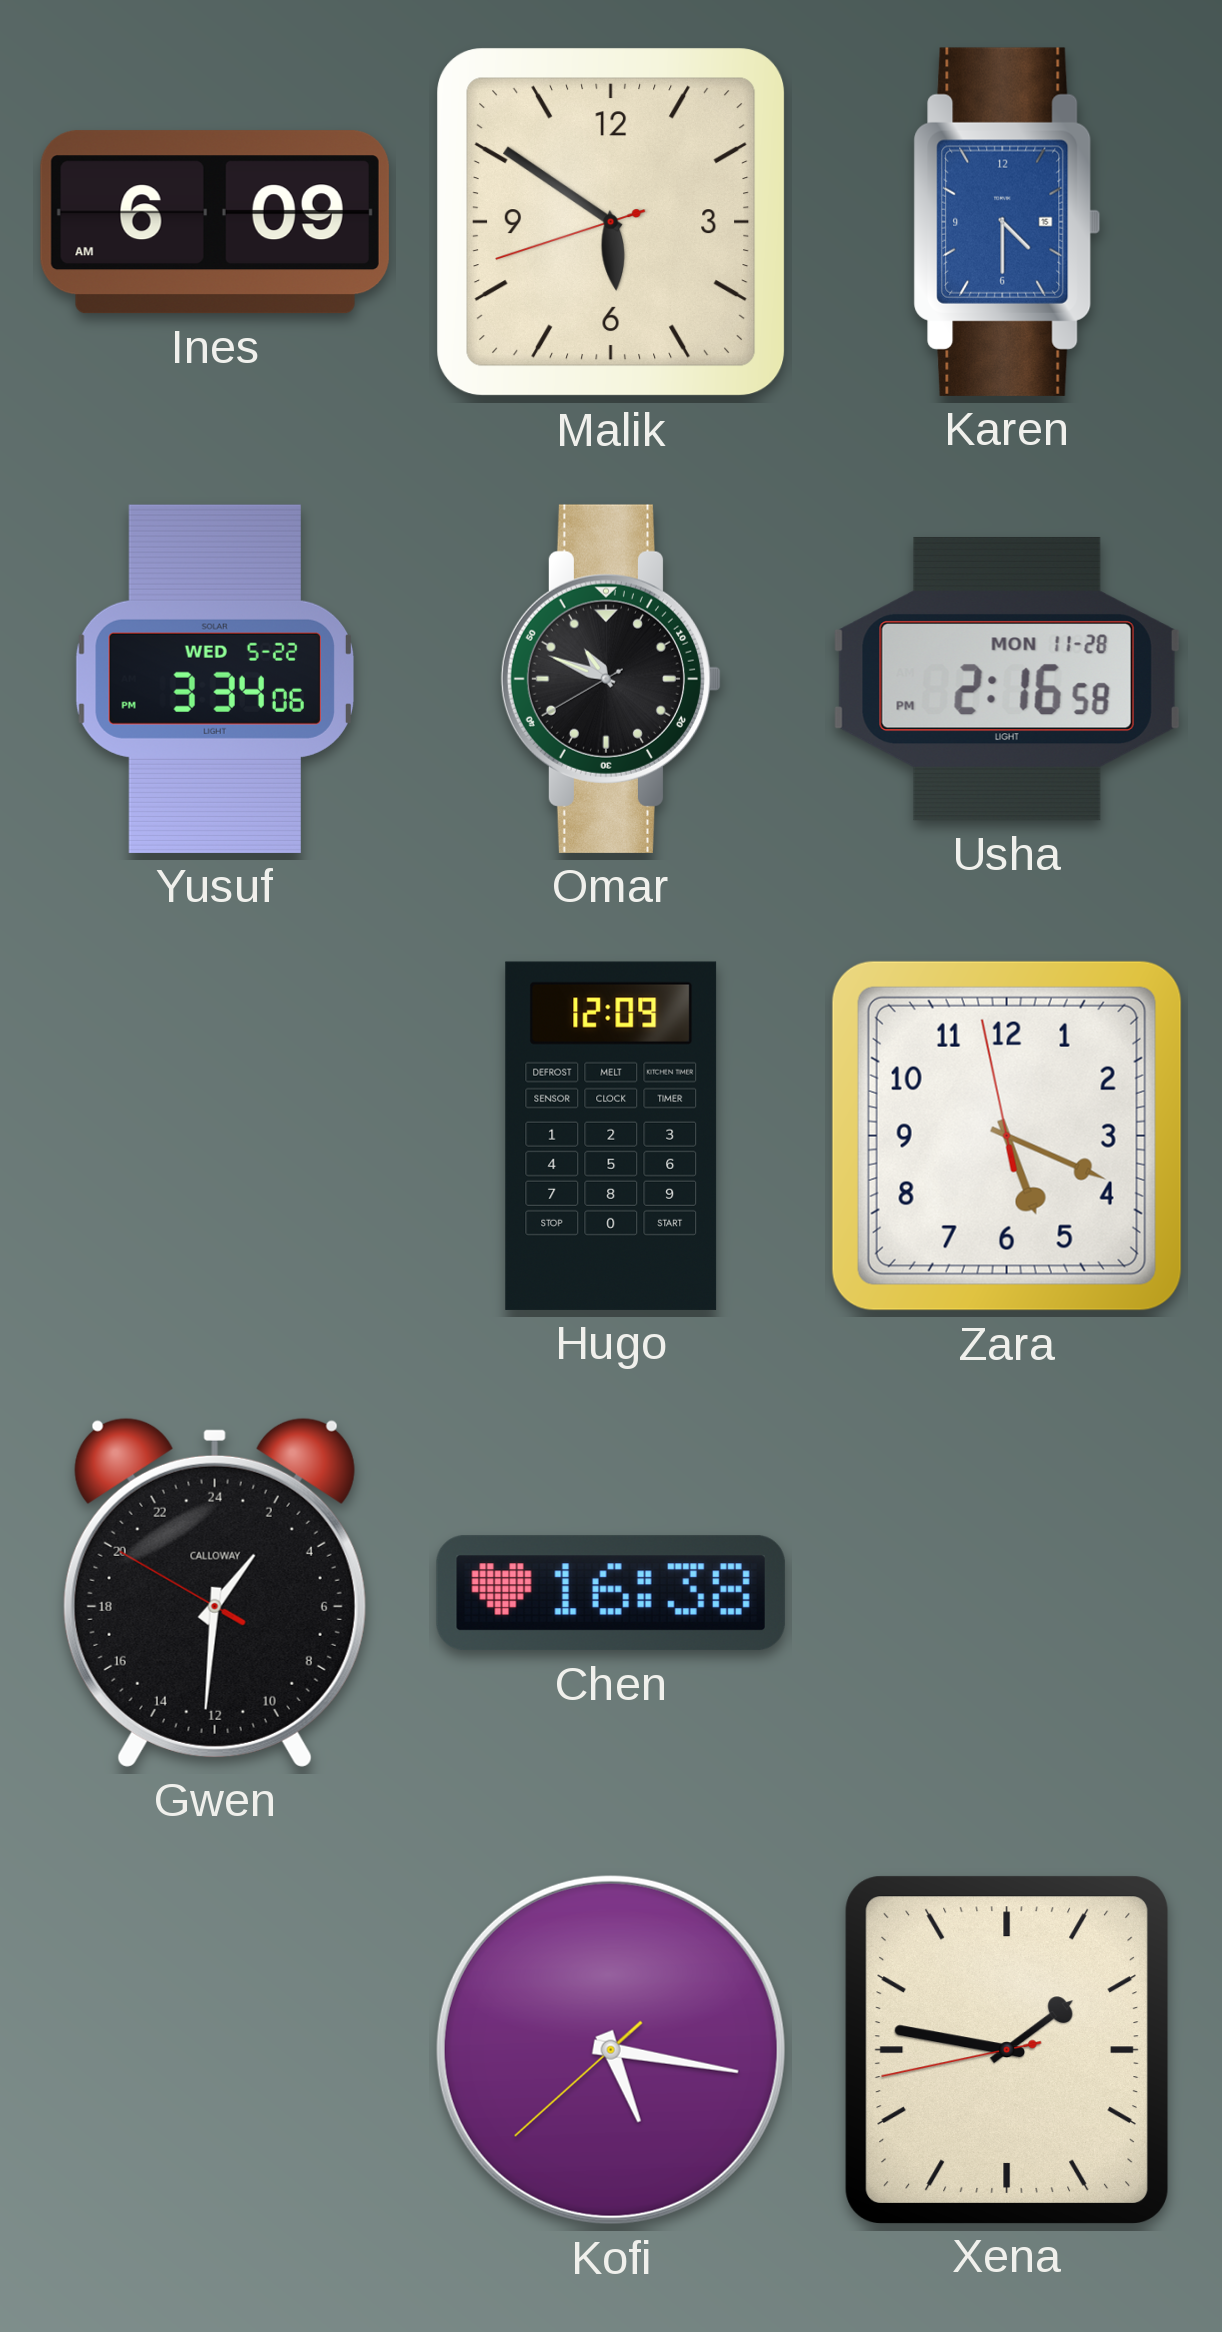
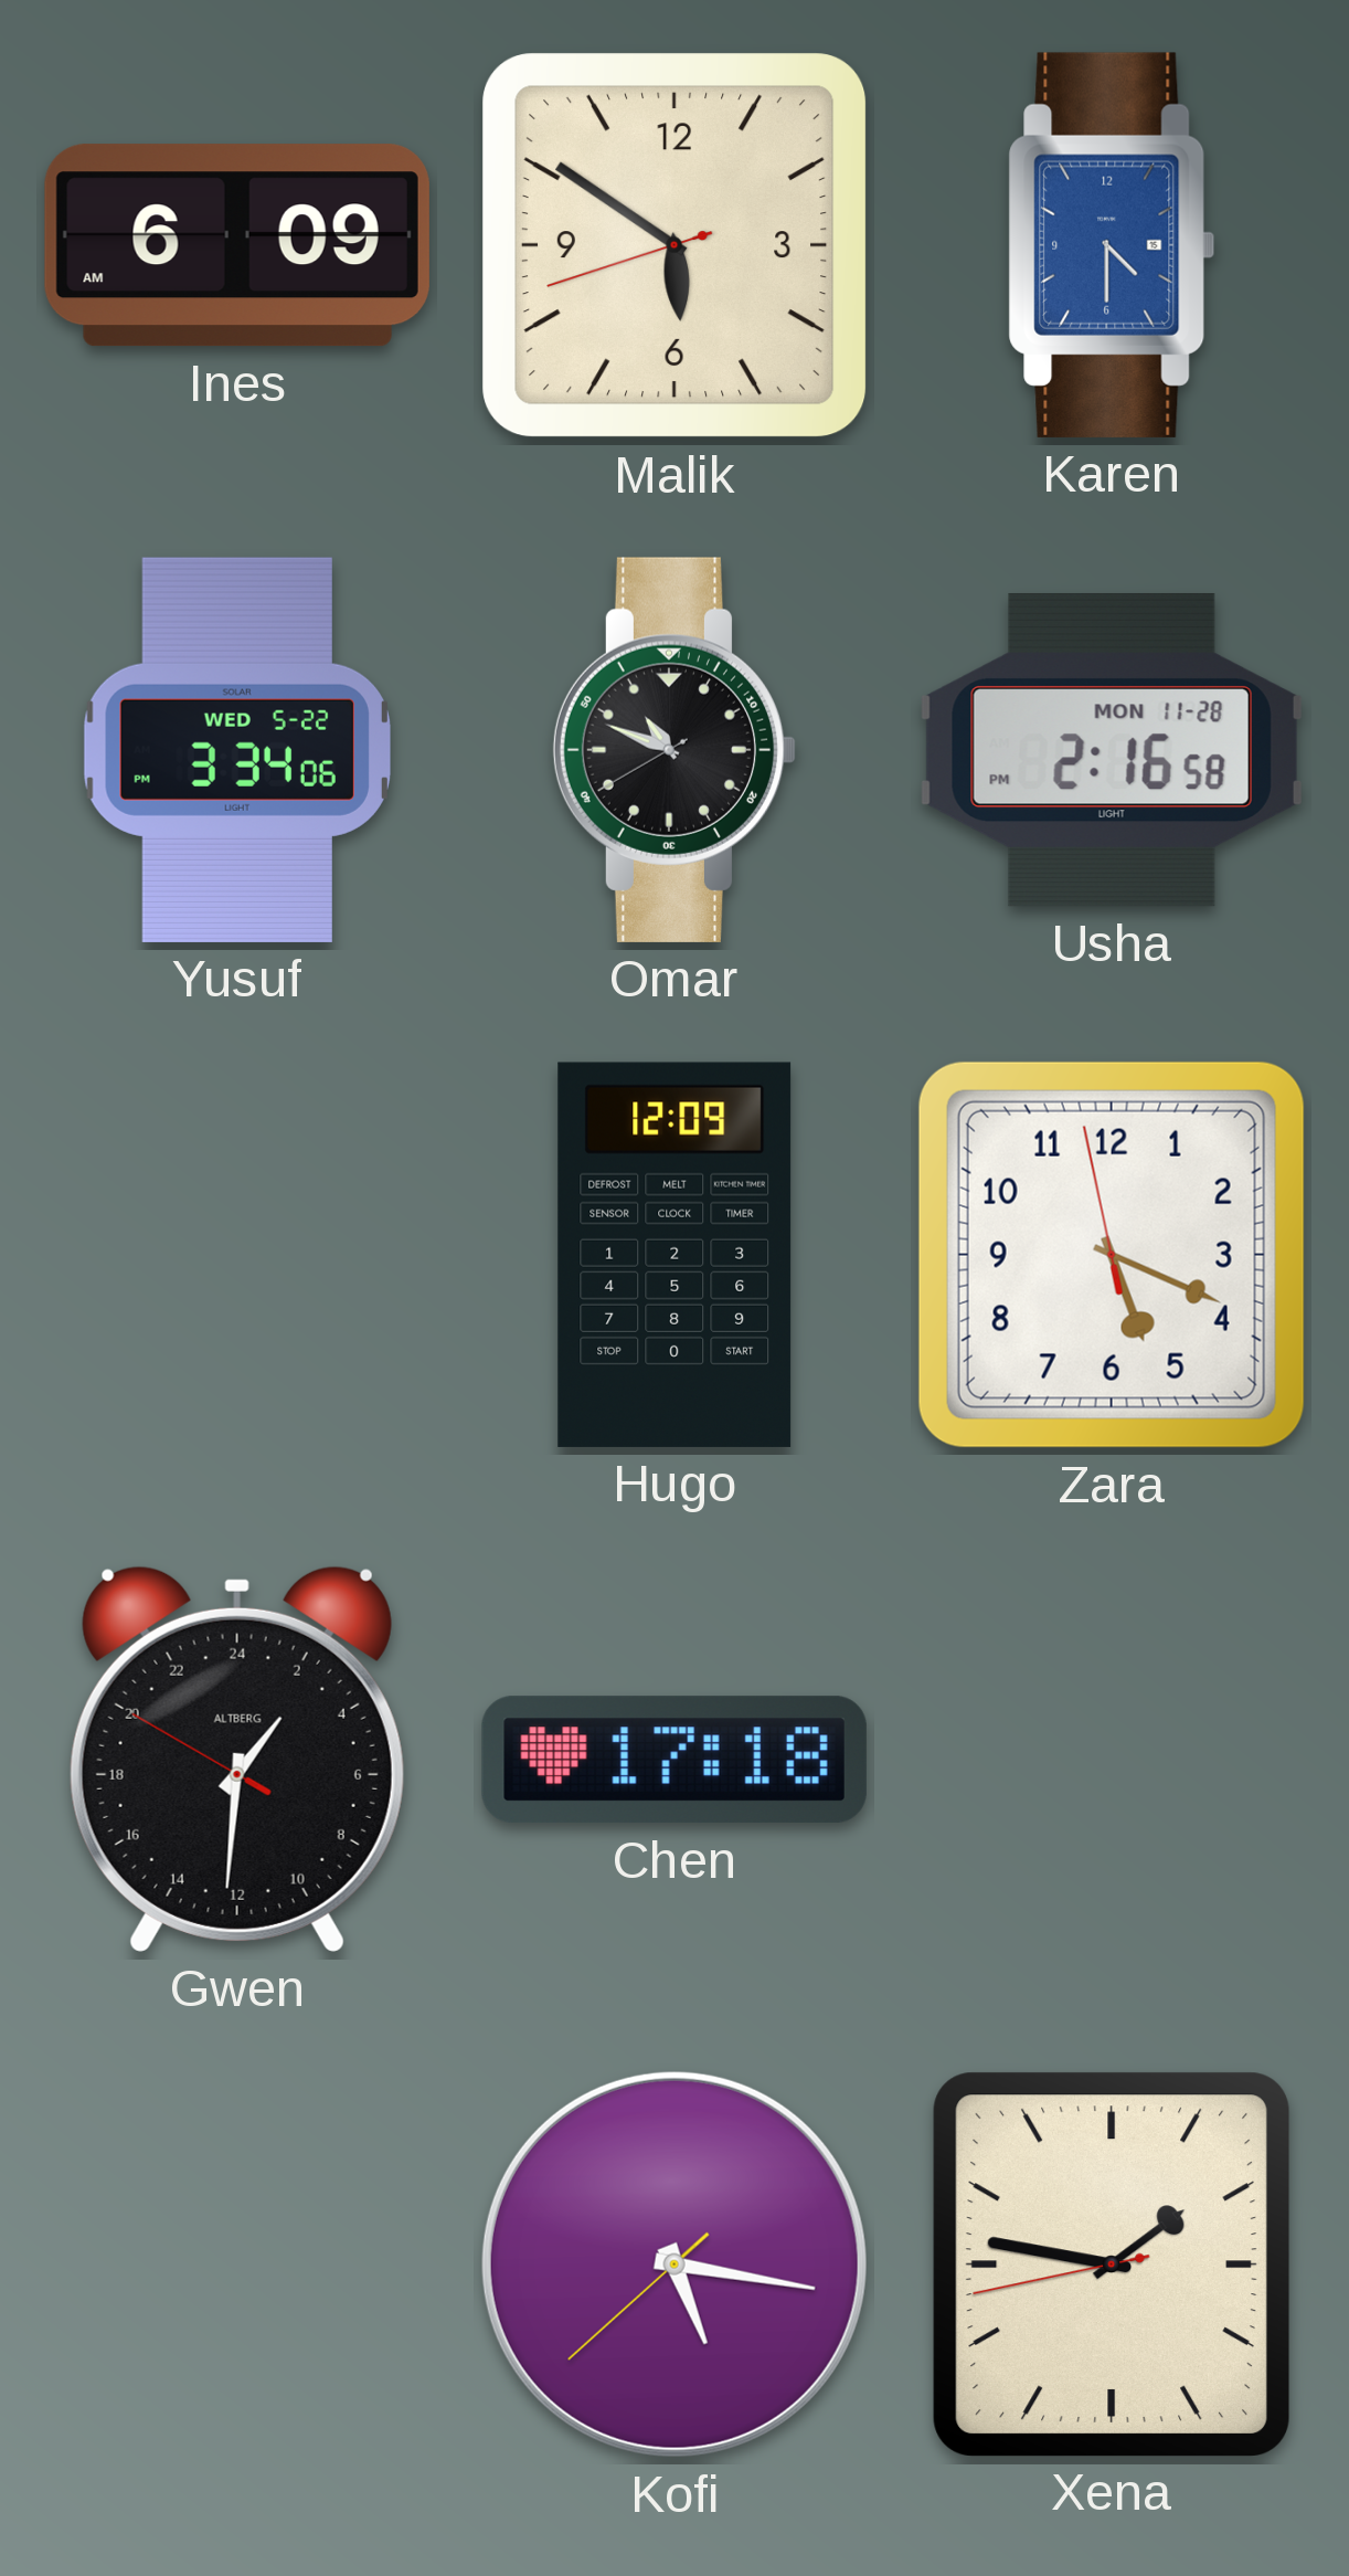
Gwen brand: CALLOWAY -> ALTBERG
Chen: 16:38 -> 17:18
